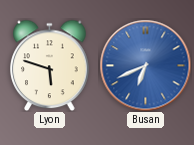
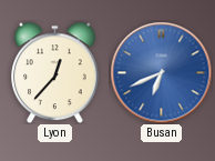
Lyon: 5:48 -> 12:37
